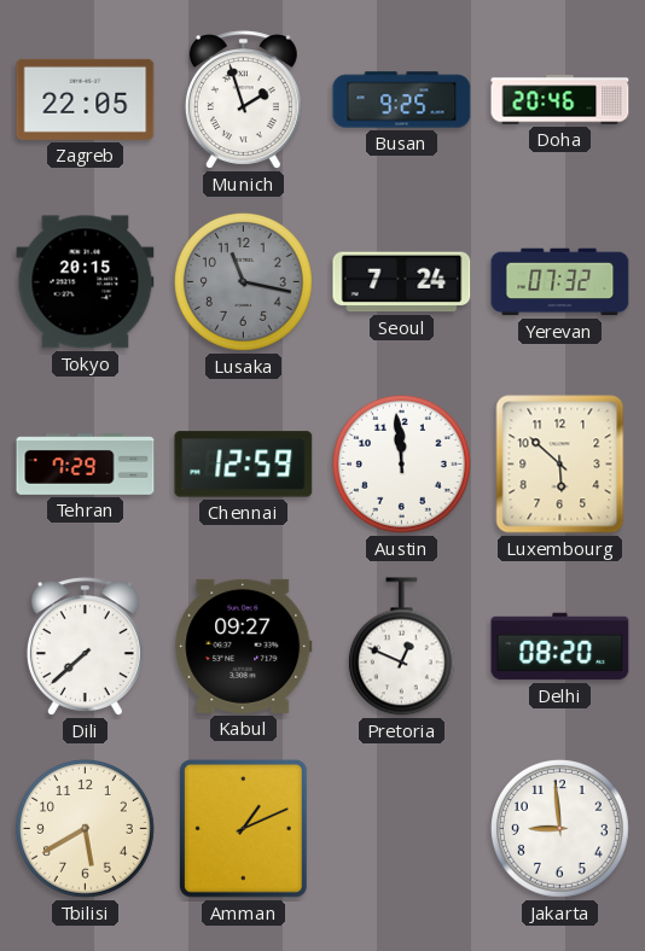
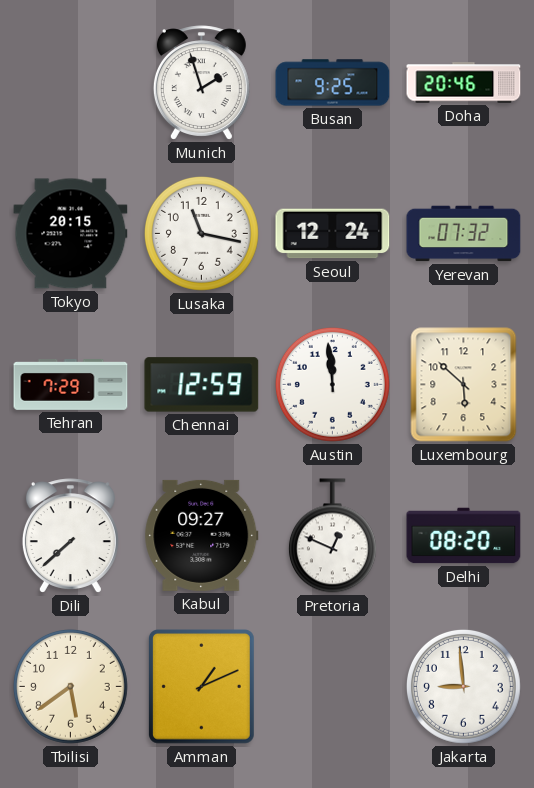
Zagreb: 22:05 -> none
Lusaka dial: grey -> white
Seoul: 7:24 -> 12:24
Tbilisi: 5:40 -> 5:39
